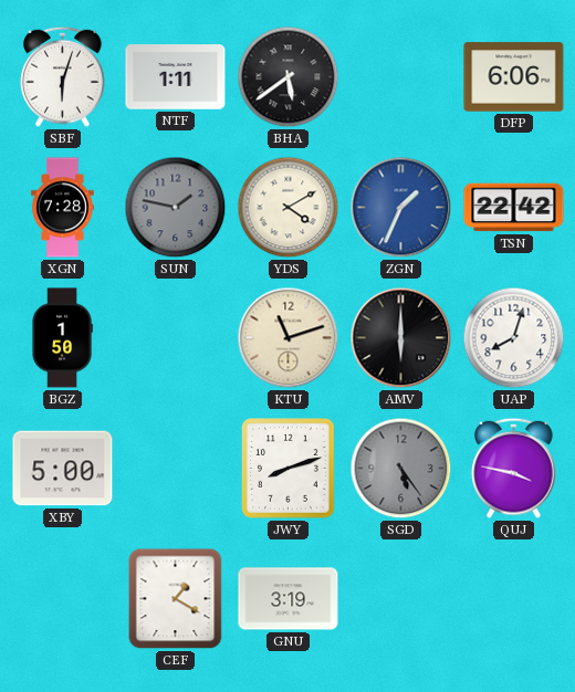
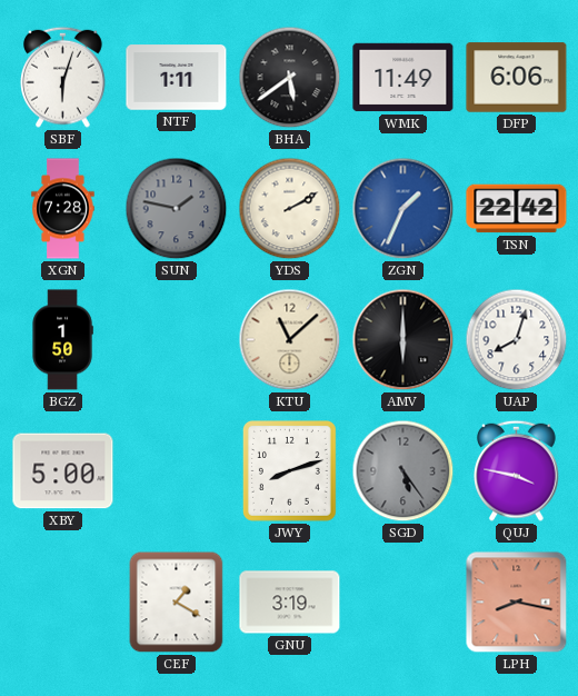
WMK: none -> 11:49
YDS: 4:10 -> 2:10
KTU: 11:12 -> 11:08
LPH: none -> 8:17
